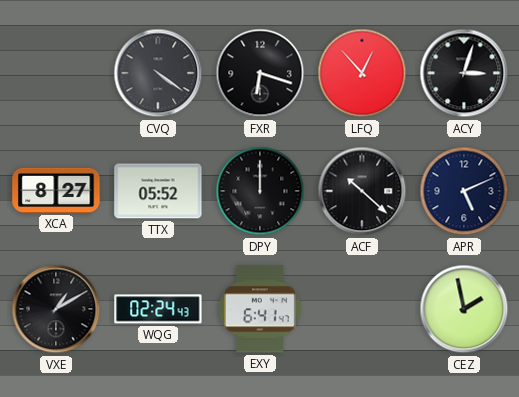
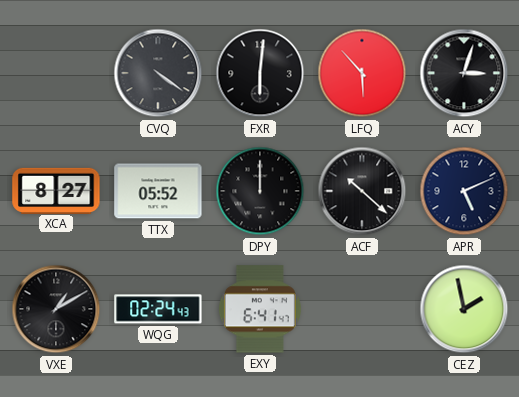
FXR: 6:18 -> 6:01
LFQ: 12:53 -> 5:53
